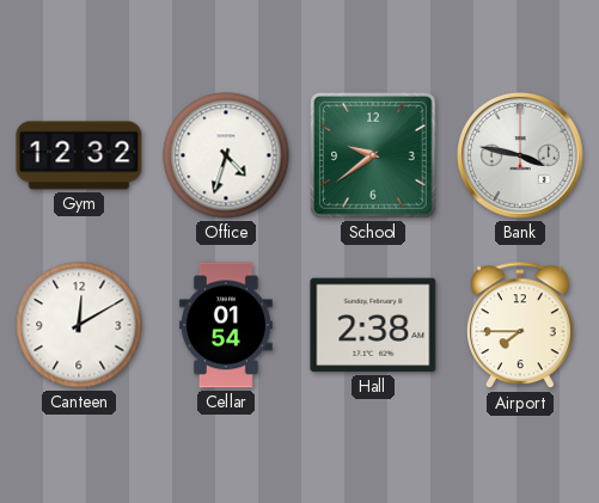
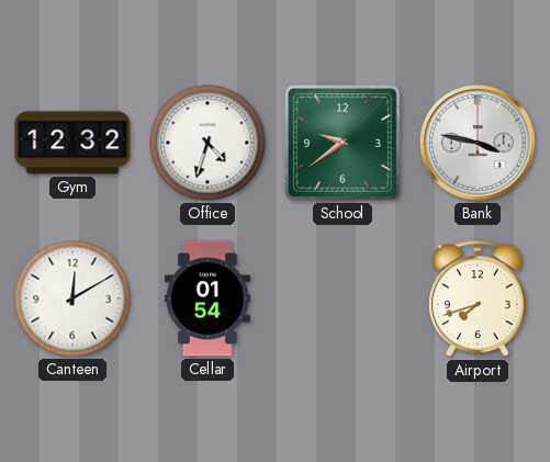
Hall: 2:38 -> none
Airport: 7:45 -> 7:42
